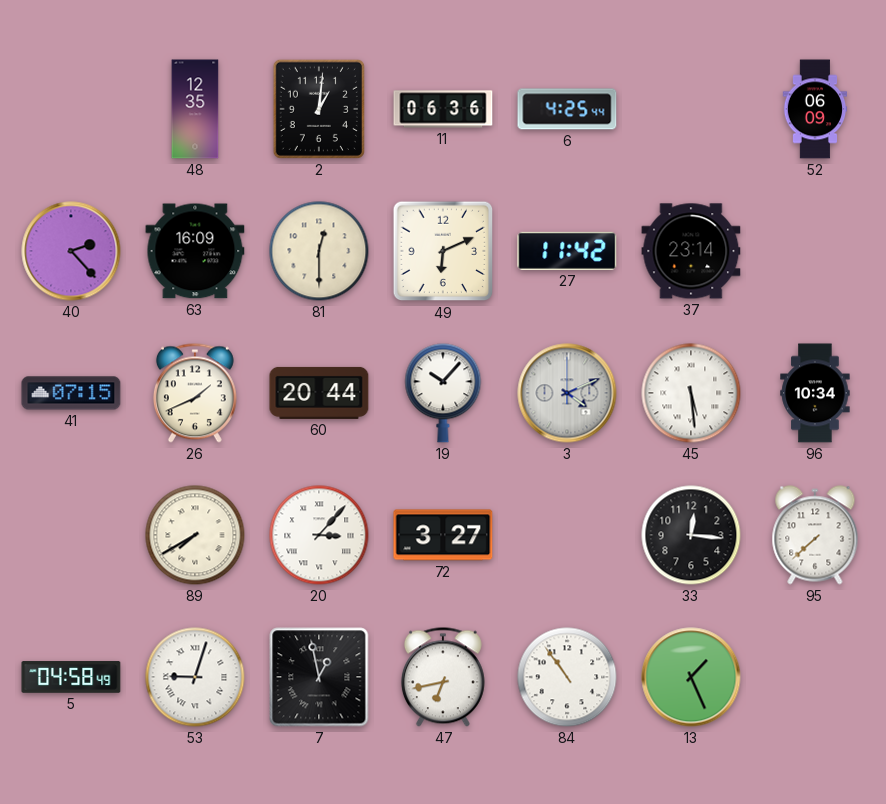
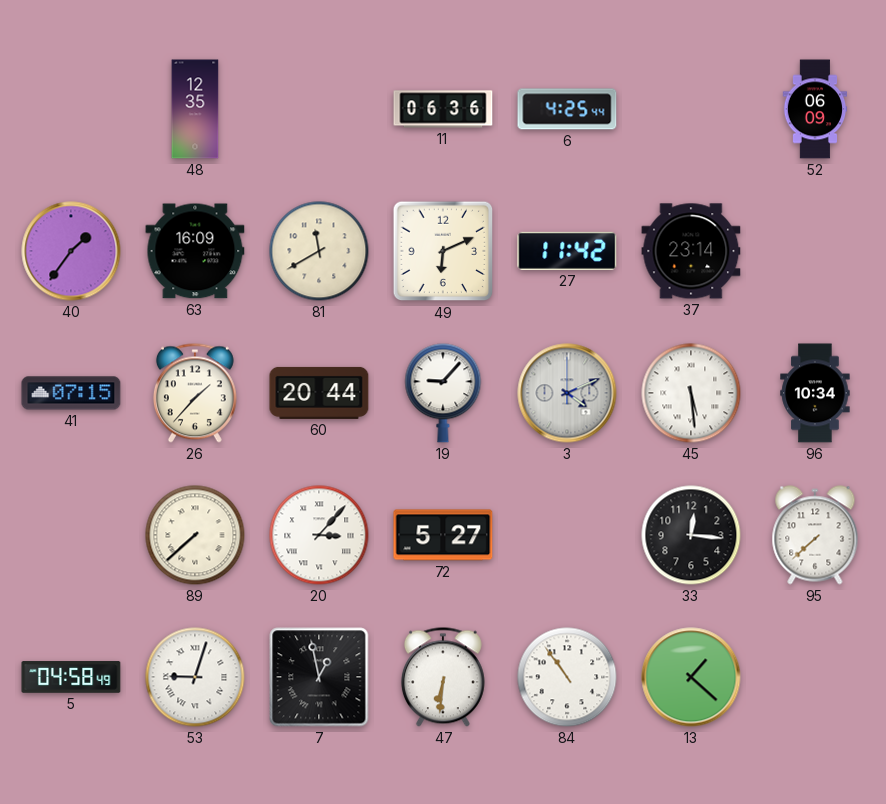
2: 1:01 -> none
40: 2:23 -> 1:36
81: 12:30 -> 11:40
26: 1:41 -> 1:37
19: 10:07 -> 9:07
89: 7:40 -> 7:38
72: 3:27 -> 5:27
47: 6:43 -> 6:31
13: 1:26 -> 1:22
